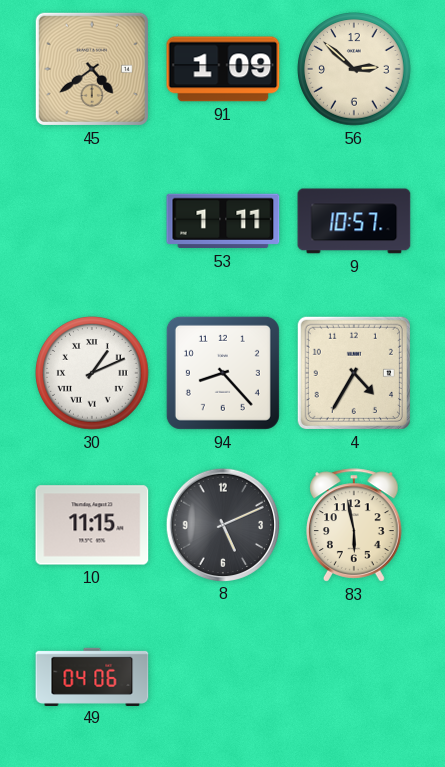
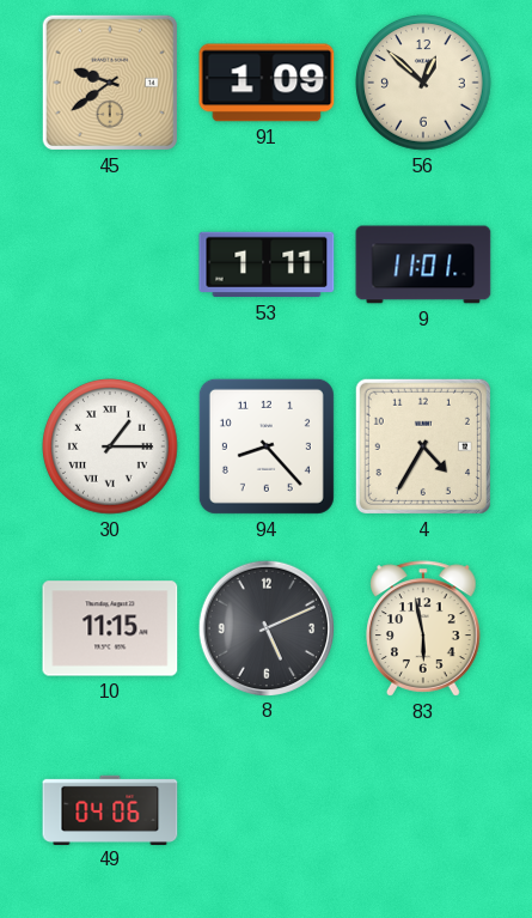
45: 4:39 -> 9:39
56: 2:52 -> 12:52
9: 10:57 -> 11:01
30: 1:11 -> 1:15
